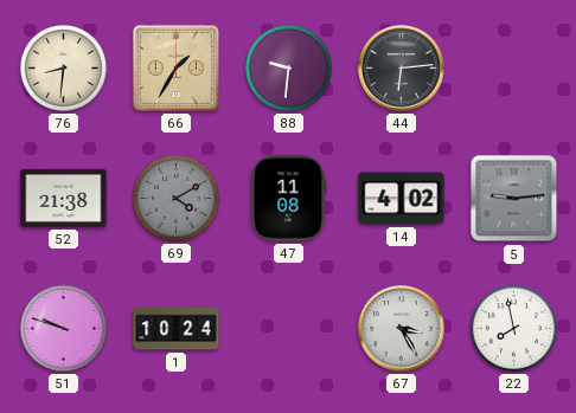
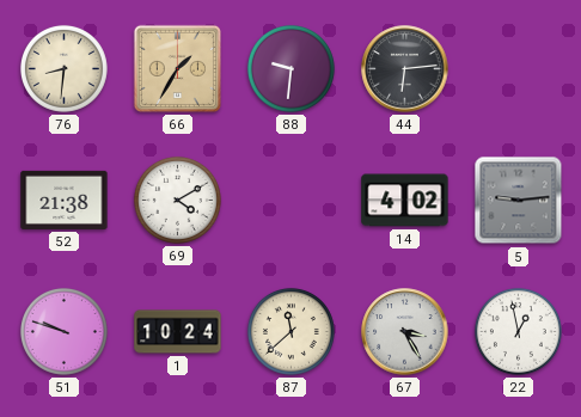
69 dial: grey -> white
47: 11:08 -> none
87: none -> 11:38
22: 7:58 -> 12:58
